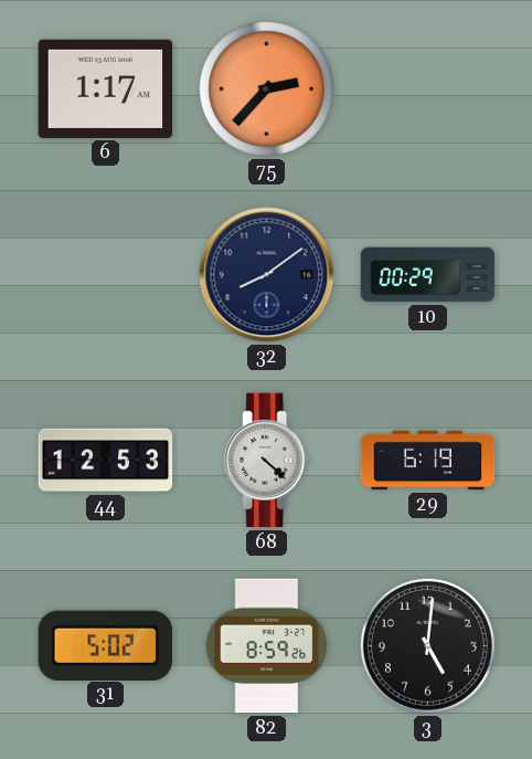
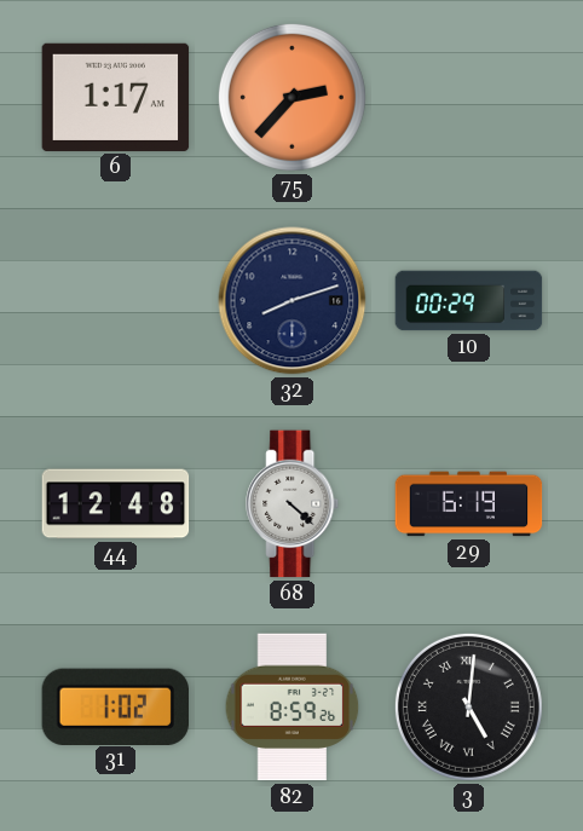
32: 8:09 -> 8:12
44: 12:53 -> 12:48
31: 5:02 -> 1:02
3 numerals: Arabic -> Roman
